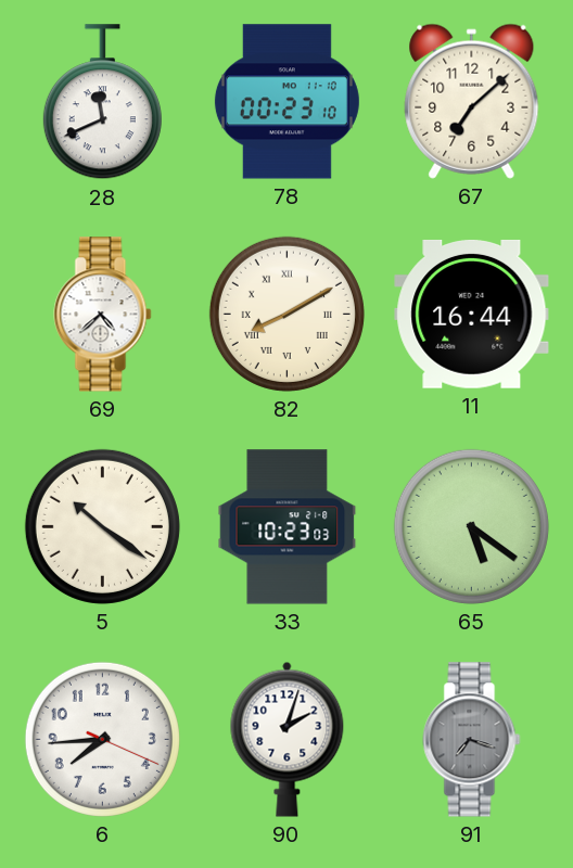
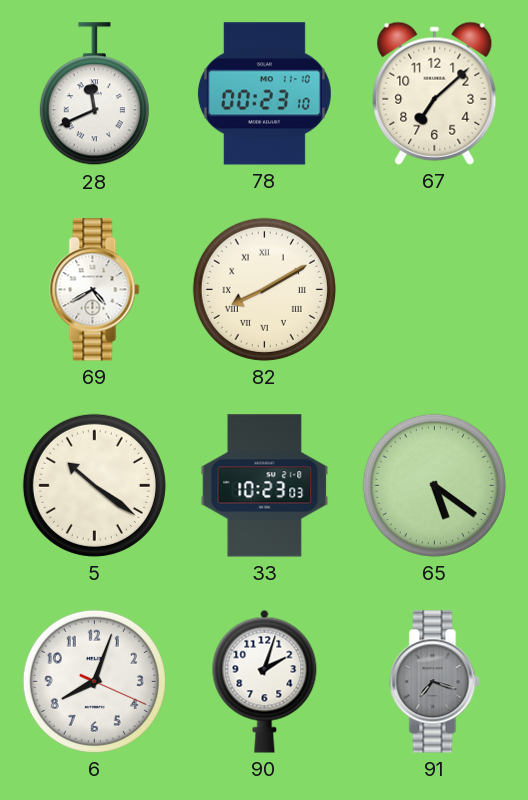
69: 4:38 -> 4:40
11: 16:44 -> none
6: 7:44 -> 8:03
